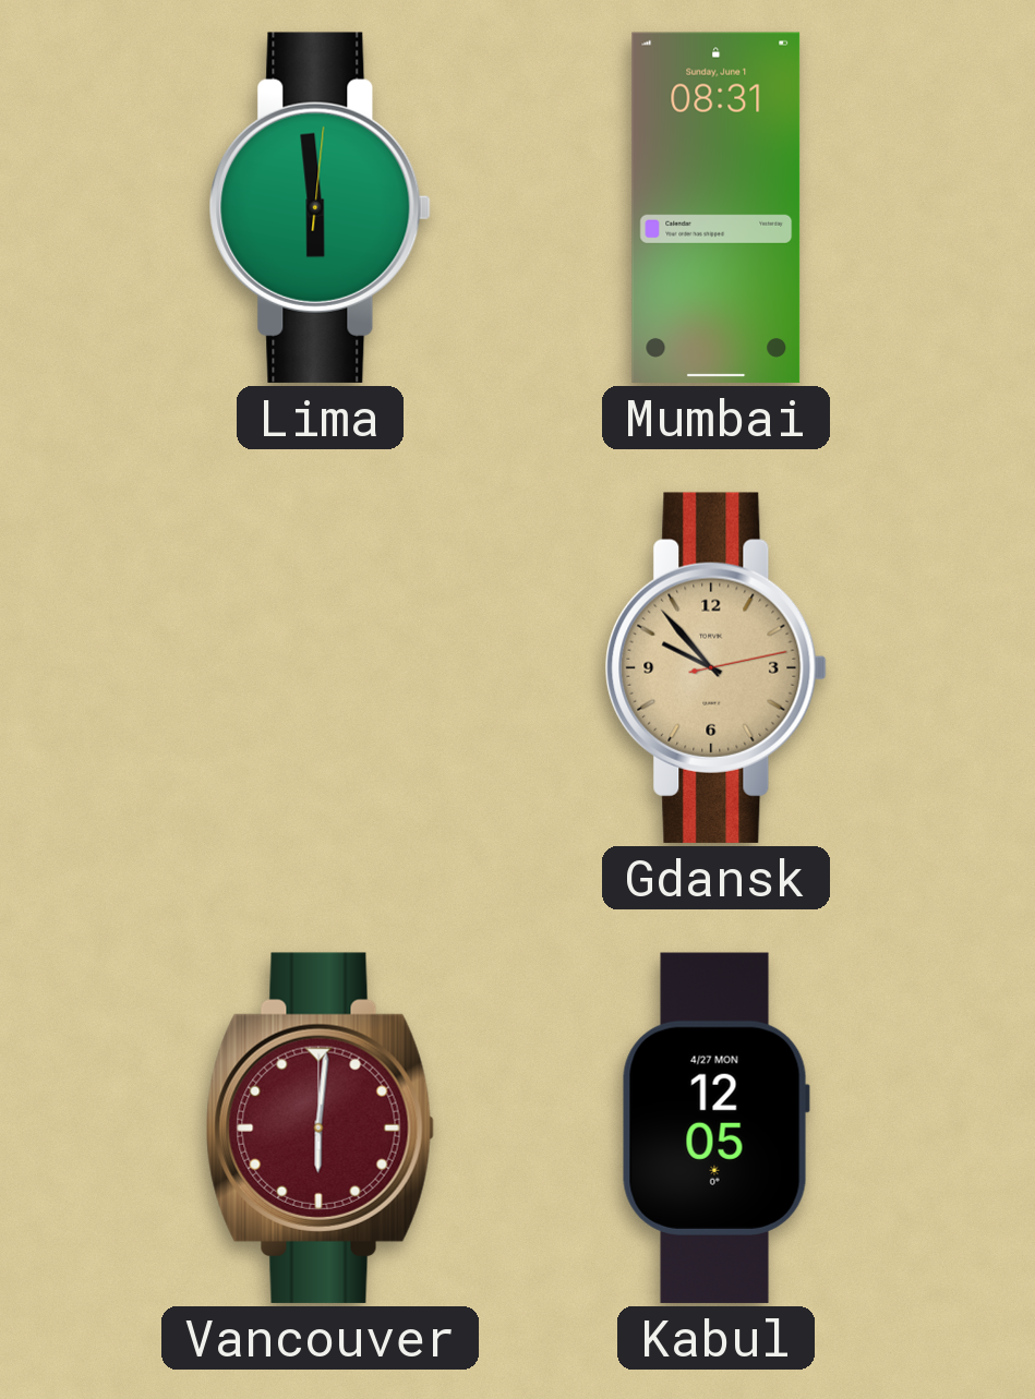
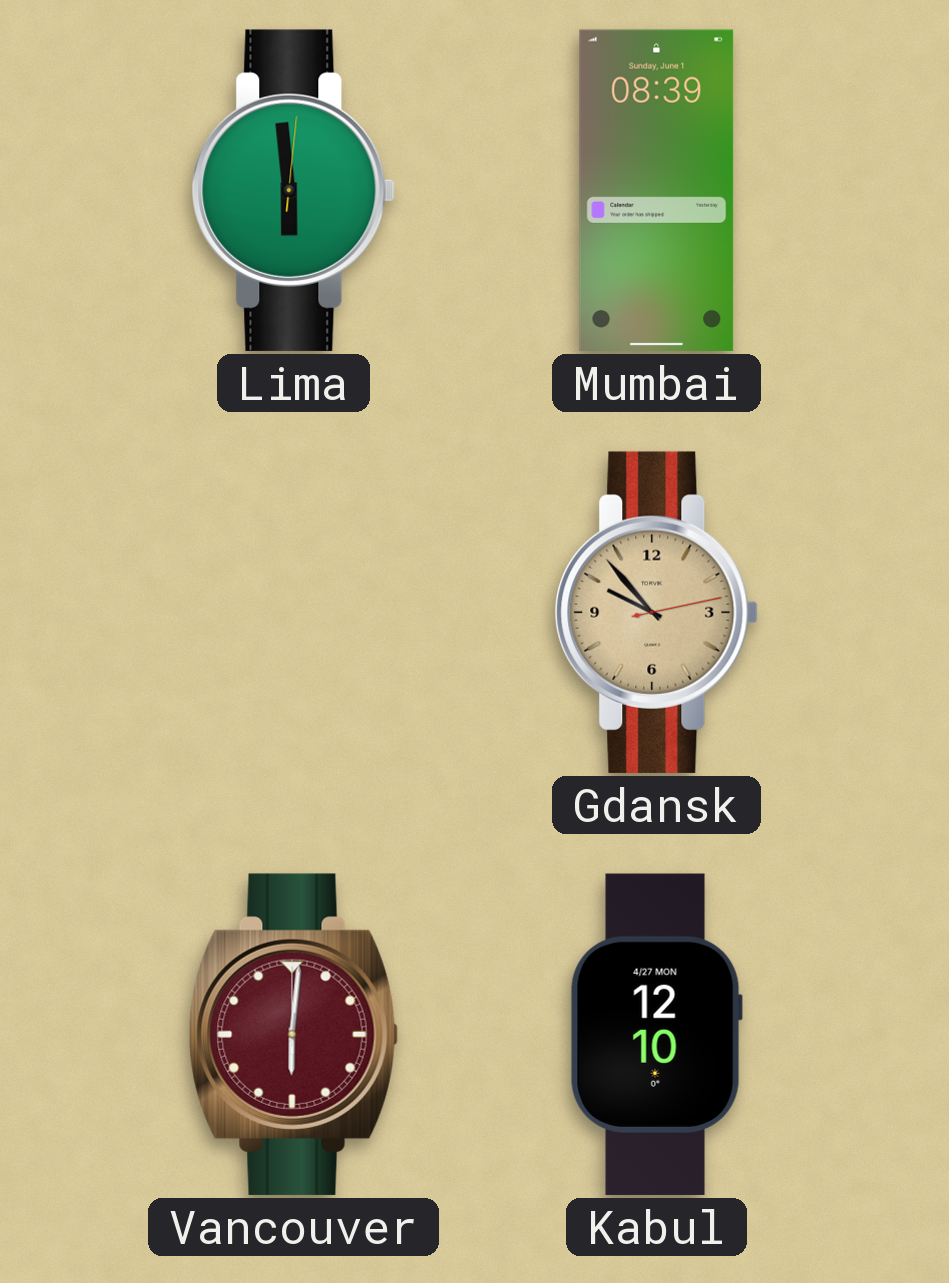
Mumbai: 08:31 -> 08:39
Kabul: 12:05 -> 12:10
